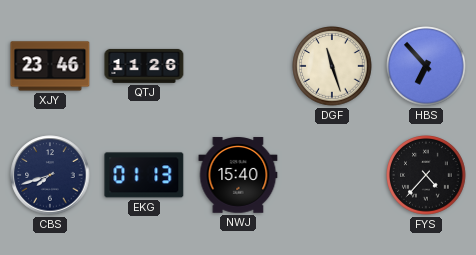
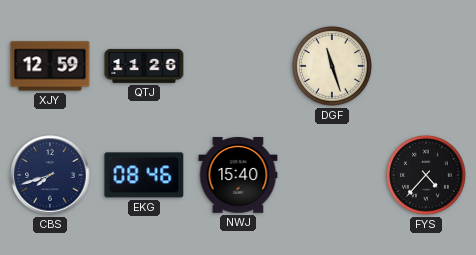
XJY: 23:46 -> 12:59
HBS: 6:53 -> none
EKG: 01:13 -> 08:46
